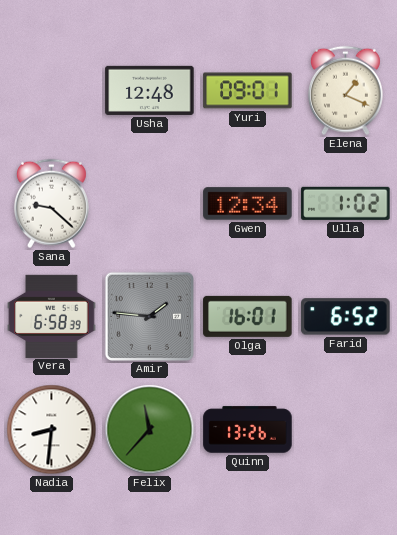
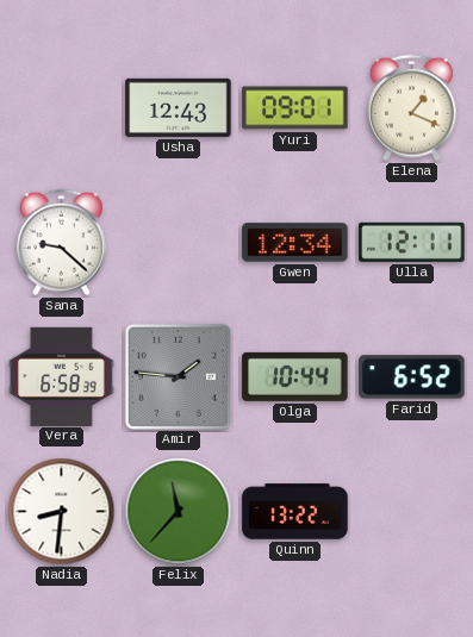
Usha: 12:48 -> 12:43
Ulla: 1:02 -> 12:11
Olga: 16:01 -> 10:44
Quinn: 13:26 -> 13:22
